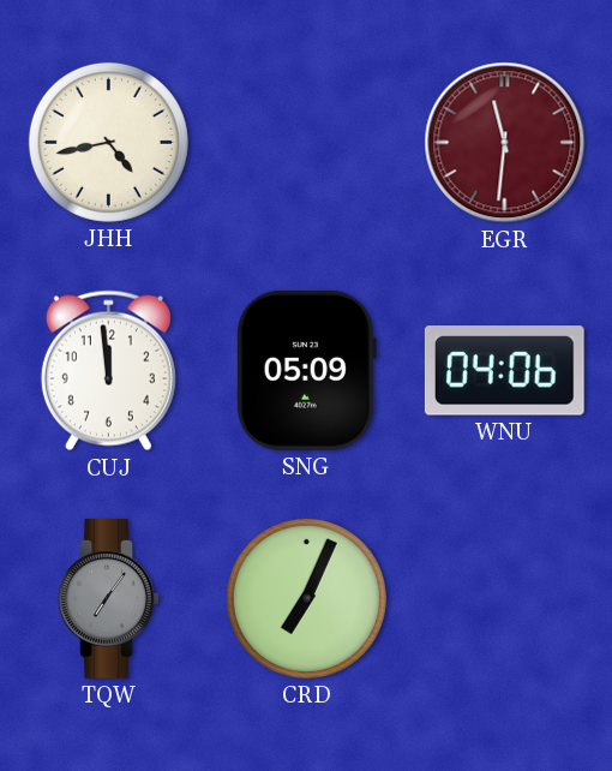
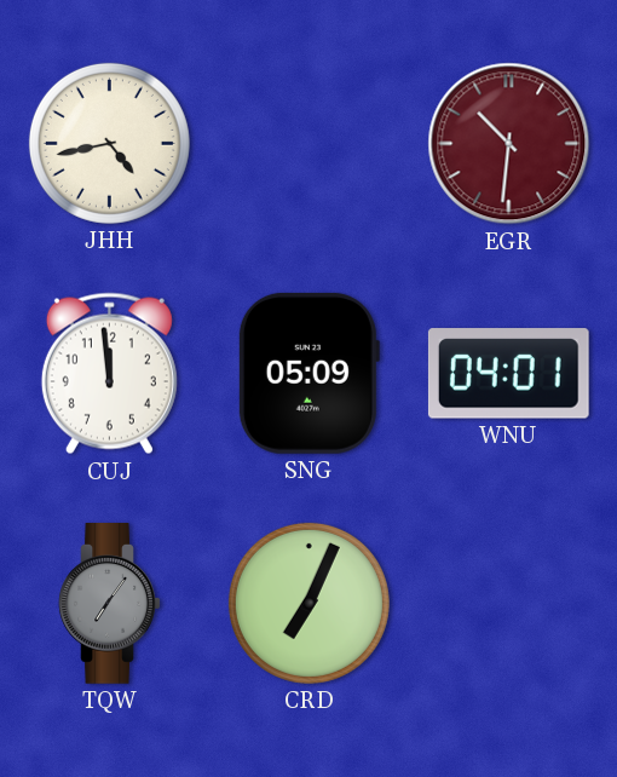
EGR: 11:31 -> 10:31
WNU: 04:06 -> 04:01
